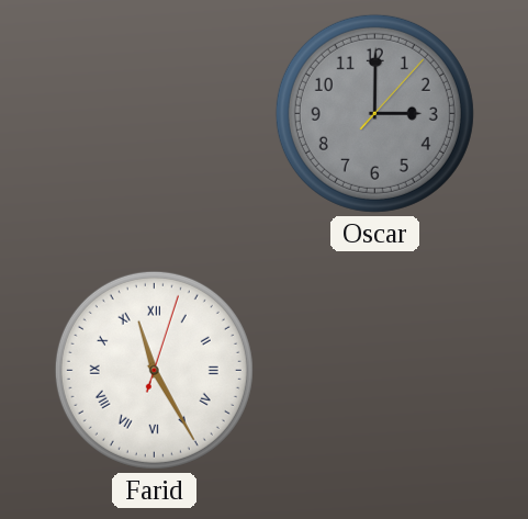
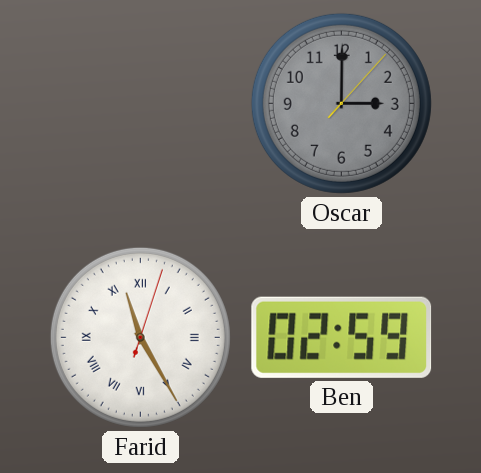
Ben: none -> 02:59
